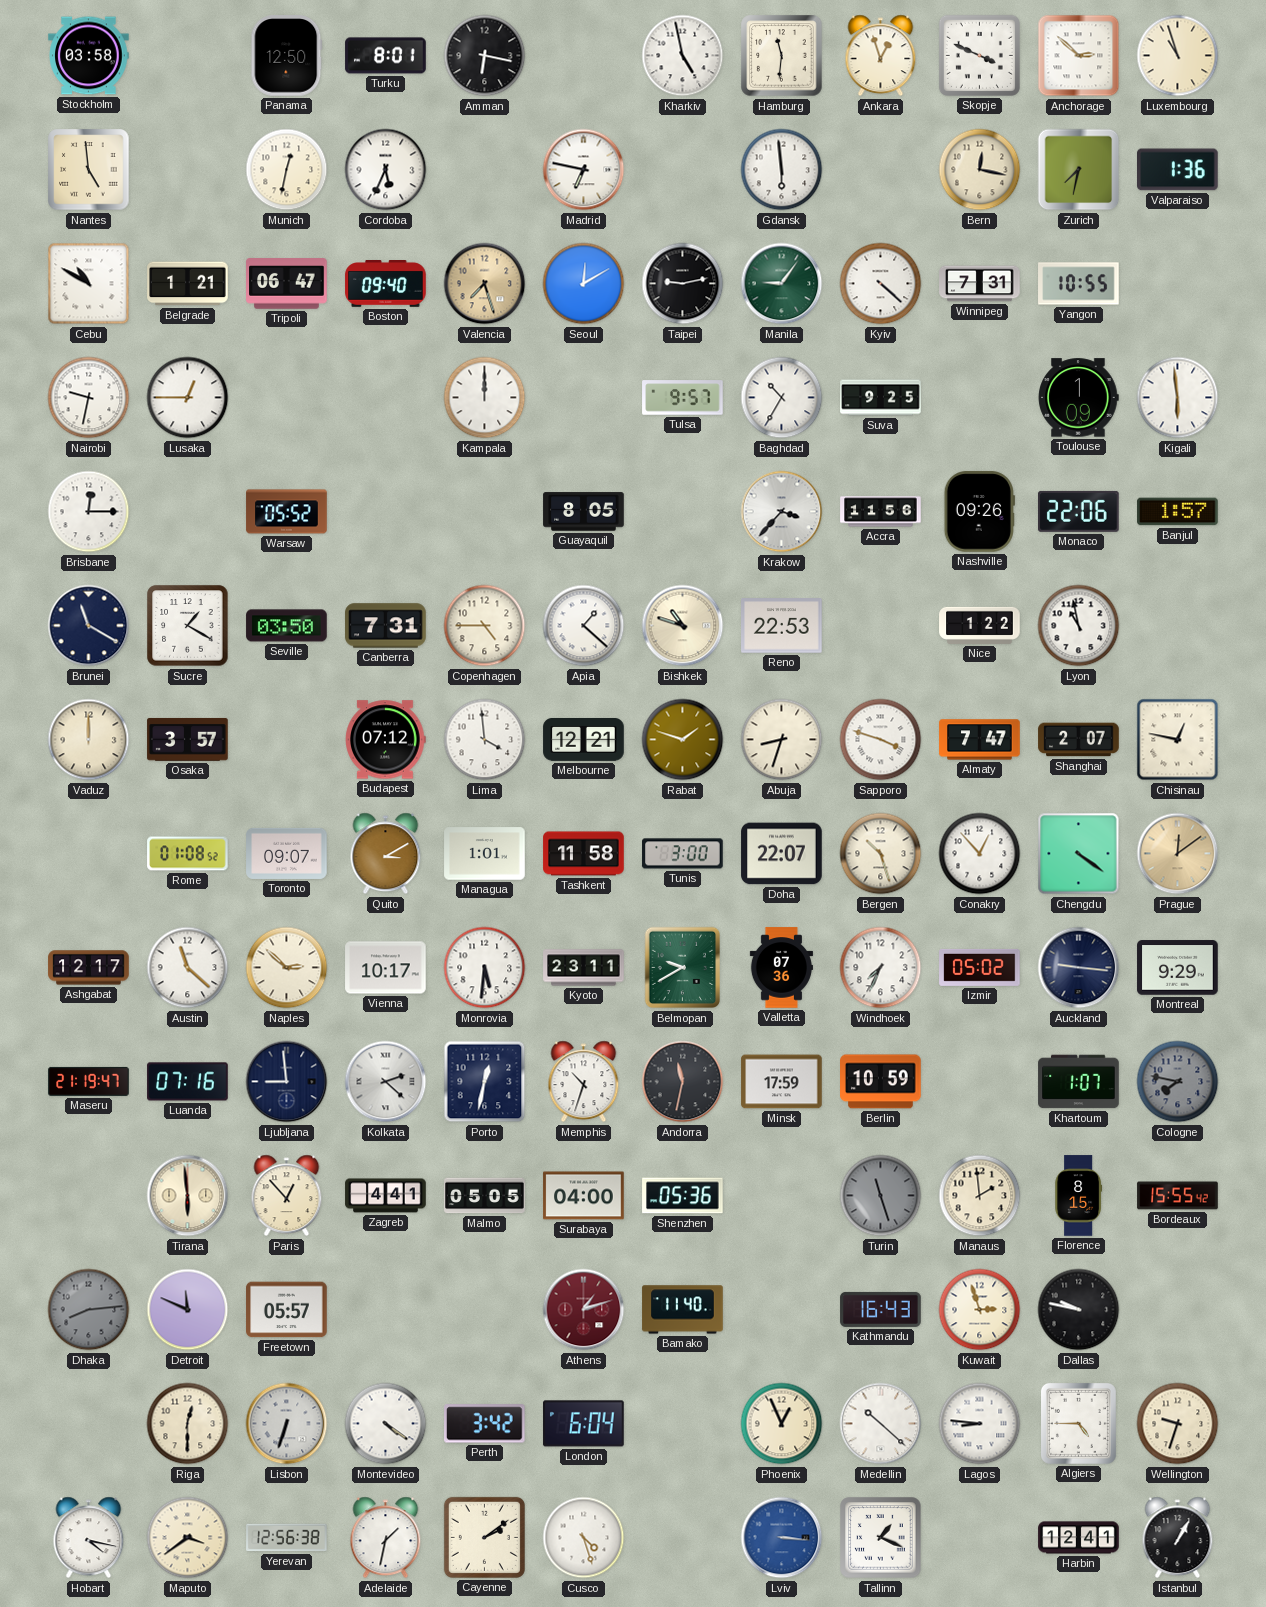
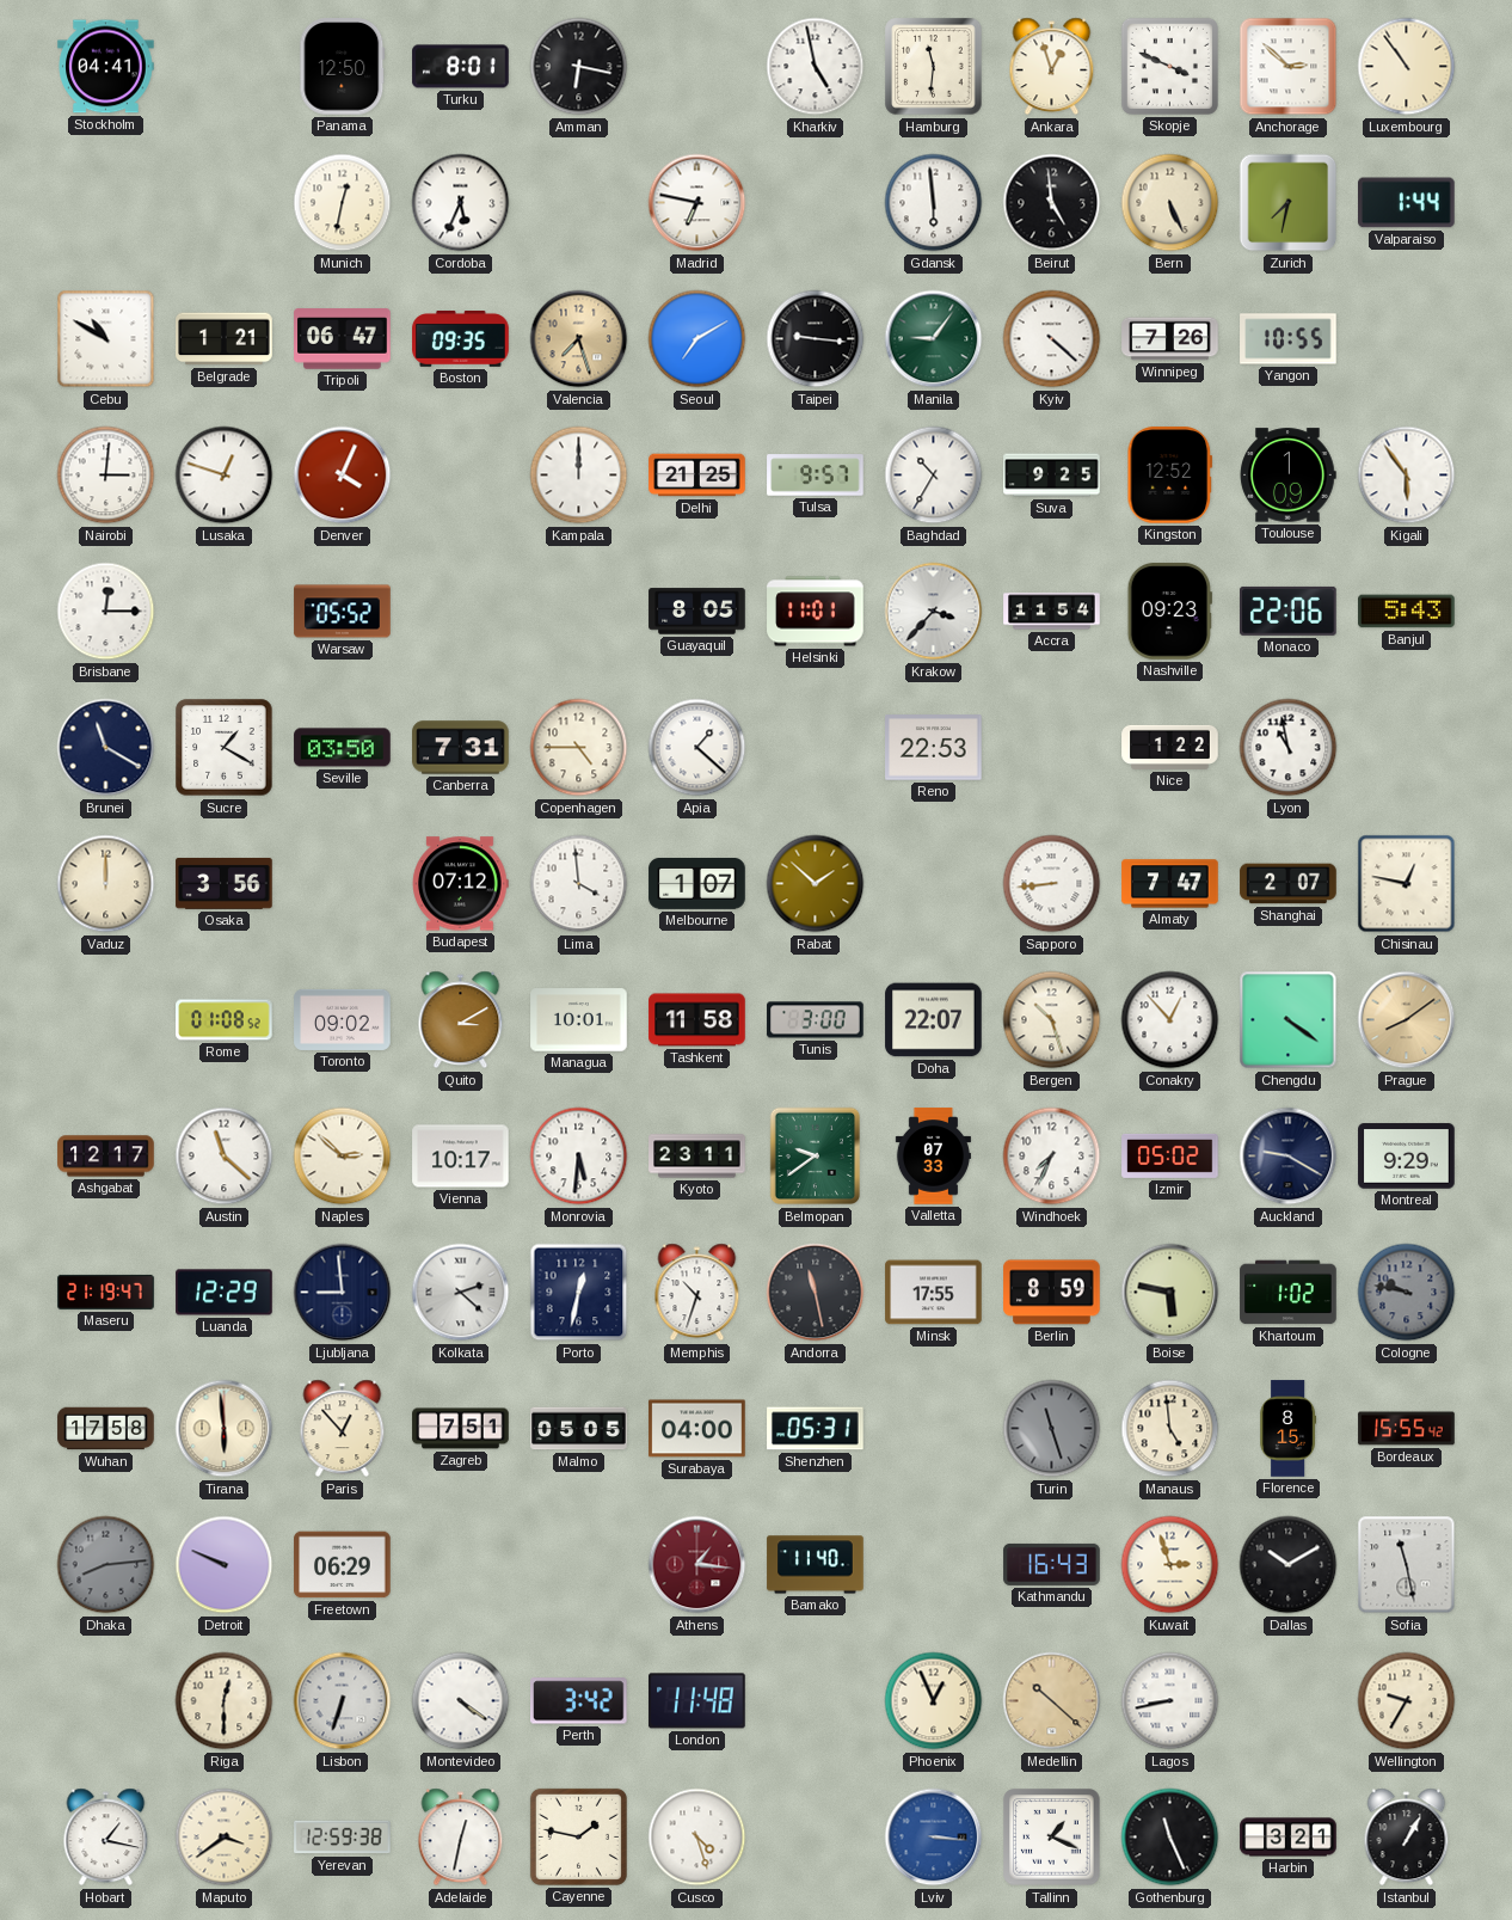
Stockholm: 03:58 -> 04:41
Luxembourg: 10:57 -> 10:54
Nantes: 4:59 -> none
Beirut: none -> 4:59
Bern: 12:17 -> 5:26
Valparaiso: 1:36 -> 1:44
Boston: 09:40 -> 09:35
Seoul: 12:10 -> 7:10
Taipei: 9:13 -> 9:16
Winnipeg: 7:31 -> 7:26
Nairobi: 9:32 -> 3:01
Lusaka: 12:45 -> 12:48
Denver: none -> 4:04
Delhi: none -> 21:25
Kingston: none -> 12:52
Kigali: 5:59 -> 5:54
Helsinki: none -> 11:01
Accra: 11:56 -> 11:54
Nashville: 09:26 -> 09:23
Banjul: 1:57 -> 5:43
Bishkek: 10:48 -> none
Osaka: 3:57 -> 3:56
Melbourne: 12:21 -> 1:07
Rabat: 1:48 -> 1:52
Abuja: 8:33 -> none
Sapporo: 3:48 -> 8:44
Toronto: 09:07 -> 09:02
Managua: 1:01 -> 10:01
Prague: 12:09 -> 8:09
Belmopan: 9:40 -> 9:39
Valletta: 07:36 -> 07:33
Auckland: 9:16 -> 9:20
Luanda: 07:16 -> 12:29
Andorra: 11:32 -> 11:28
Minsk: 17:59 -> 17:55
Berlin: 10:59 -> 8:59
Boise: none -> 5:47
Khartoum: 1:07 -> 1:02
Cologne: 7:47 -> 9:47
Wuhan: none -> 17:58
Zagreb: 4:41 -> 7:51
Shenzhen: 05:36 -> 05:31
Manaus: 1:59 -> 4:59
Detroit: 11:49 -> 9:49
Freetown: 05:57 -> 06:29
Athens: 1:12 -> 1:16
Dallas: 9:47 -> 10:10
Sofia: none -> 11:28
London: 6:04 -> 11:48
Medellin dial: white -> champagne
Lagos: 8:46 -> 8:43
Algiers: 4:45 -> none
Wellington: 9:33 -> 9:35
Hobart: 4:17 -> 1:17
Yerevan: 12:56 -> 12:59
Adelaide: 1:32 -> 12:32
Cayenne: 2:09 -> 1:47
Gothenburg: none -> 11:26
Harbin: 12:41 -> 3:21
